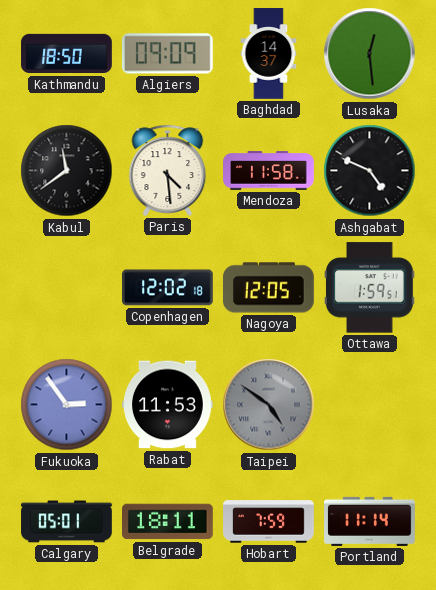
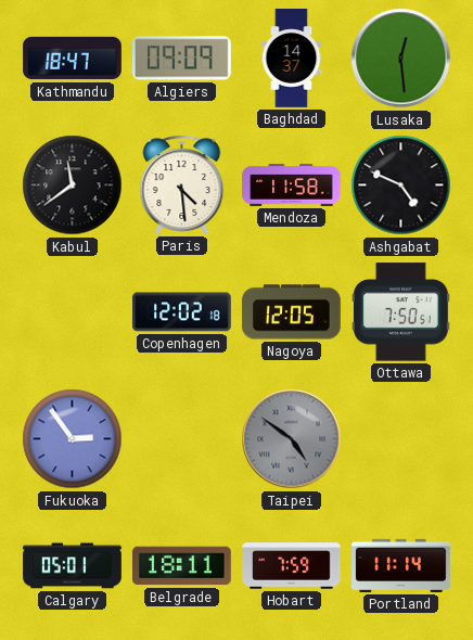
Kathmandu: 18:50 -> 18:47
Ottawa: 1:59 -> 7:50
Rabat: 11:53 -> none
